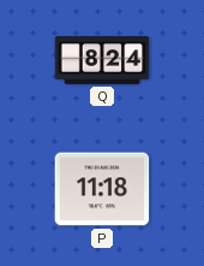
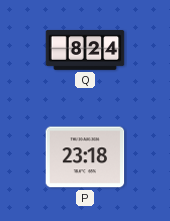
P: 11:18 -> 23:18
